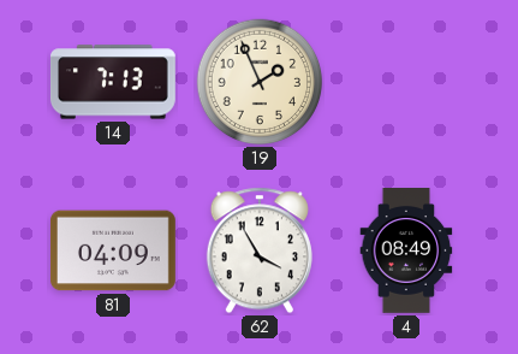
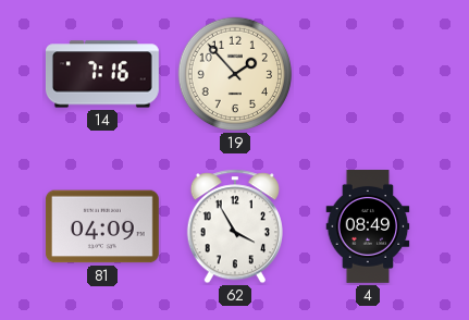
14: 7:13 -> 7:16
19: 1:56 -> 1:53
